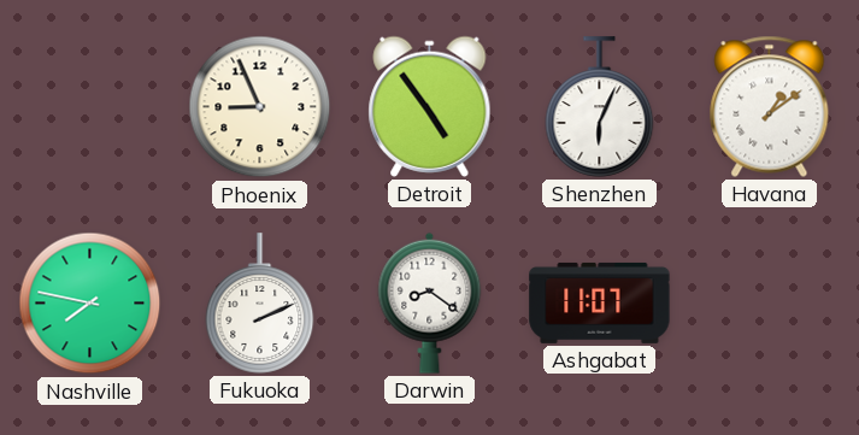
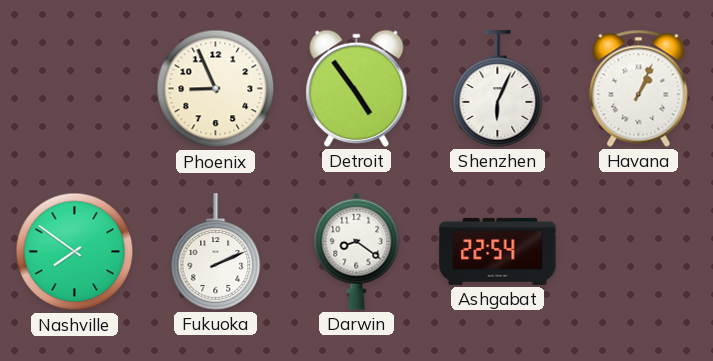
Havana: 1:09 -> 1:04
Nashville: 7:47 -> 7:51
Ashgabat: 11:07 -> 22:54
